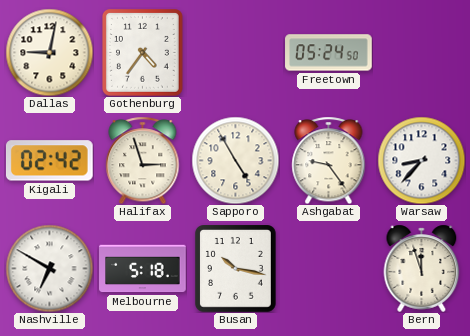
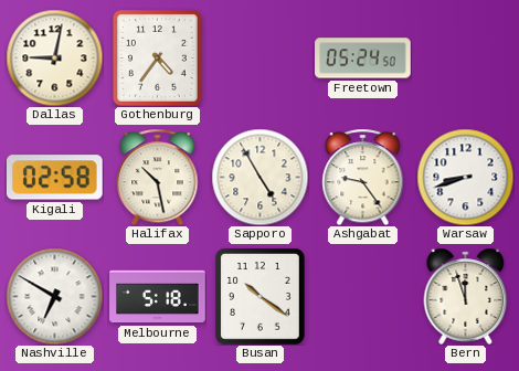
Kigali: 02:42 -> 02:58
Halifax: 2:57 -> 10:28
Warsaw: 8:37 -> 8:42
Busan: 10:17 -> 10:21
